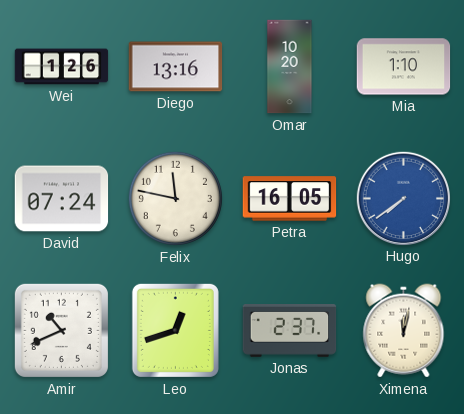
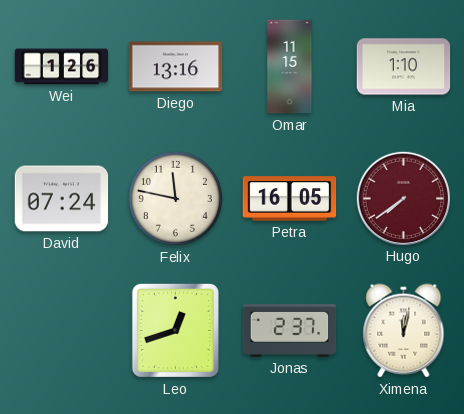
Omar: 10:20 -> 11:15
Hugo dial: blue -> burgundy
Amir: 10:41 -> none
